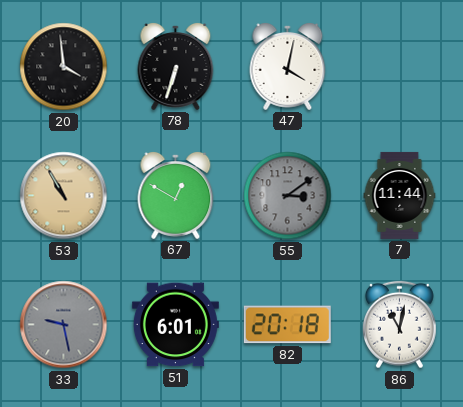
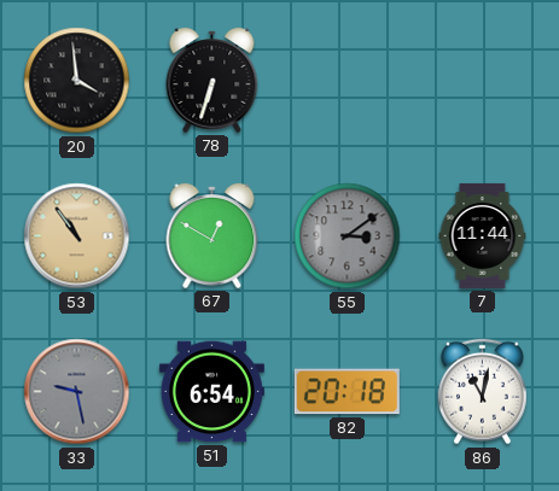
47: 4:02 -> none
53: 10:55 -> 10:54
51: 6:01 -> 6:54
